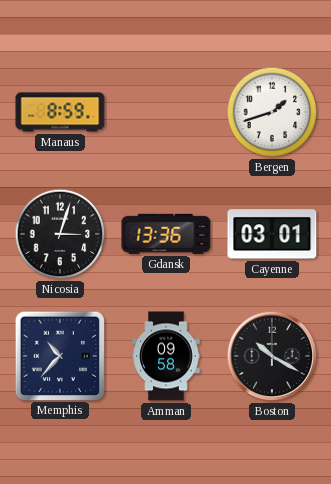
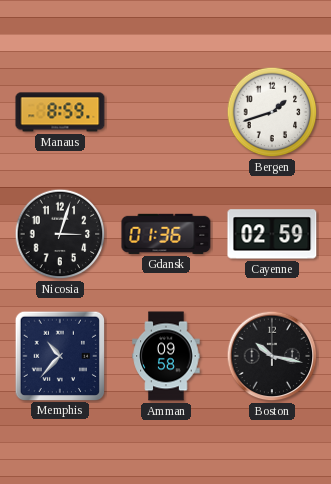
Gdansk: 13:36 -> 01:36
Cayenne: 03:01 -> 02:59
Boston: 10:20 -> 10:17
